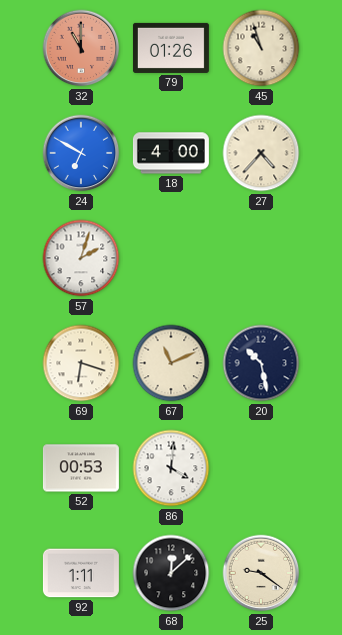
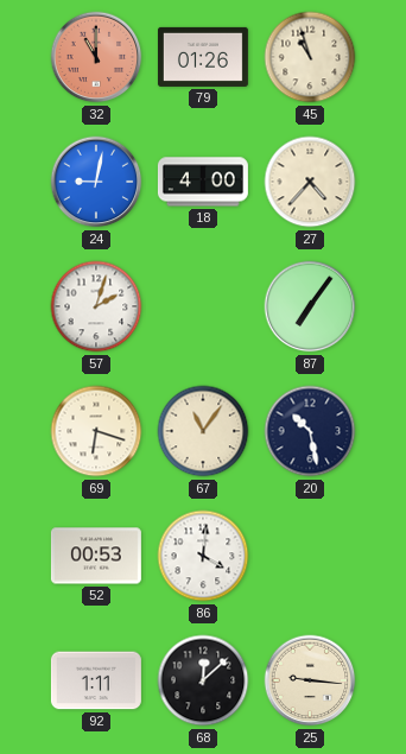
24: 6:50 -> 9:02
87: none -> 7:06
67: 11:11 -> 11:06
25: 9:21 -> 9:16
